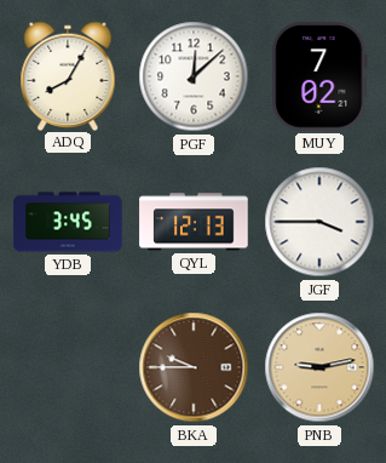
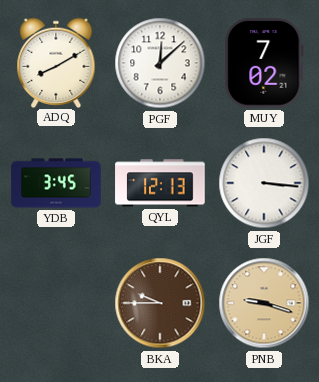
ADQ: 8:05 -> 8:10
JGF: 3:45 -> 3:16
PNB: 9:13 -> 9:18
